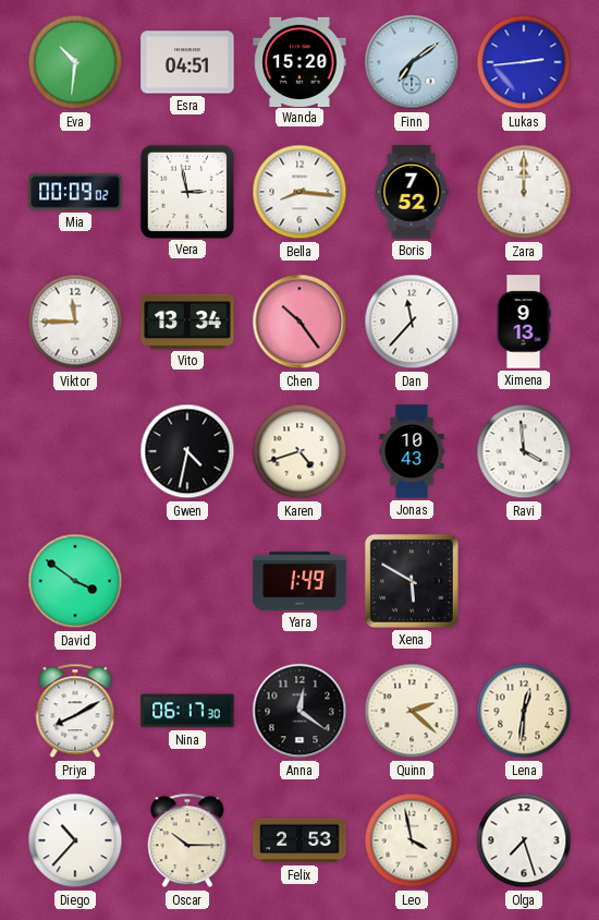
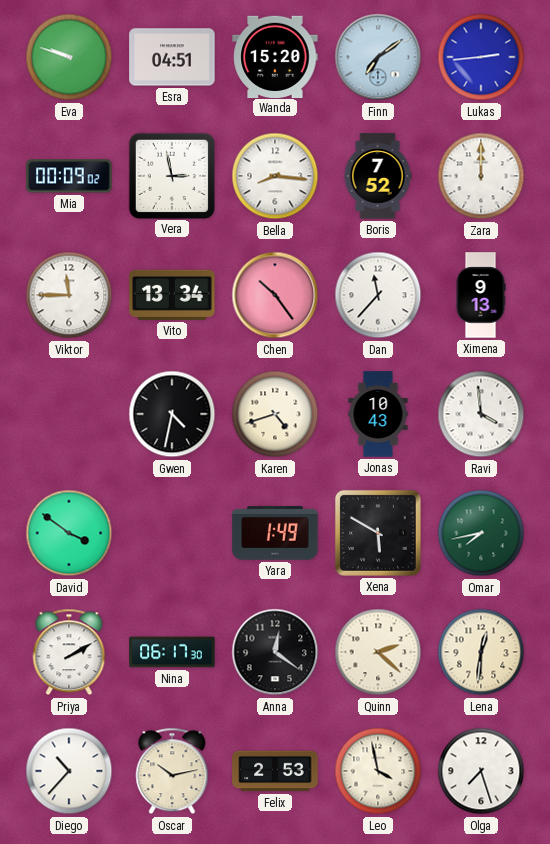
Eva: 10:31 -> 9:48
Omar: none -> 7:43
Priya: 8:10 -> 2:10
Oscar: 10:15 -> 10:13
